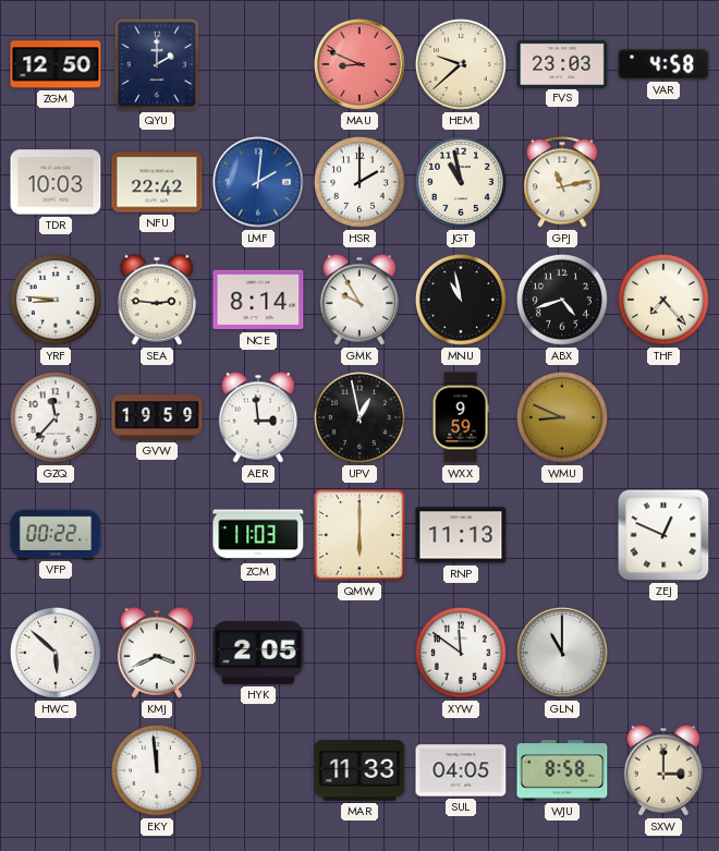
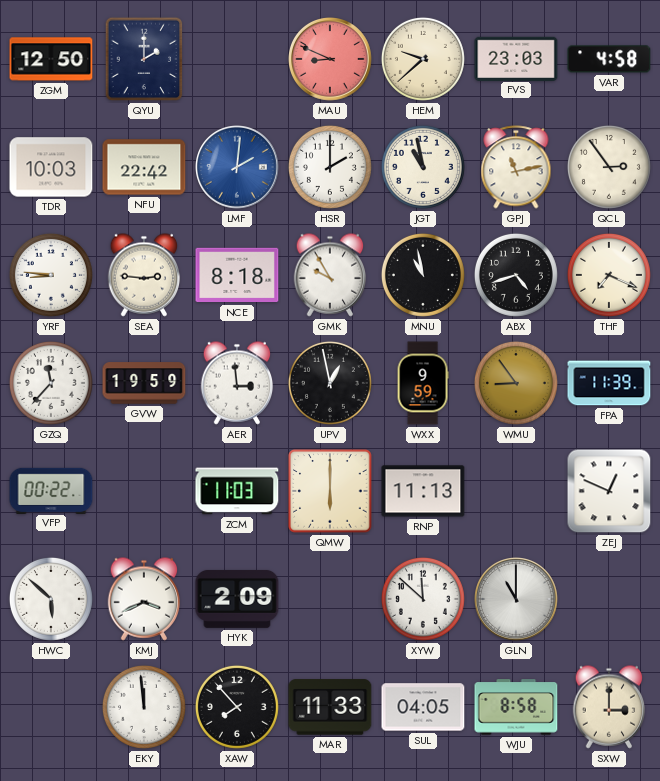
QCL: none -> 2:54
NCE: 8:14 -> 8:18
THF: 7:23 -> 7:19
WMU: 8:49 -> 8:54
FPA: none -> 11:39
HYK: 2:05 -> 2:09
XYW: 11:51 -> 11:52
XAW: none -> 7:53
